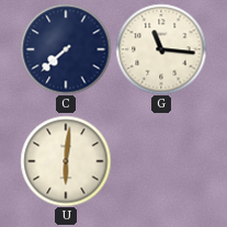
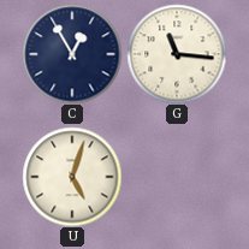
C: 7:38 -> 12:55
U: 6:01 -> 5:03
